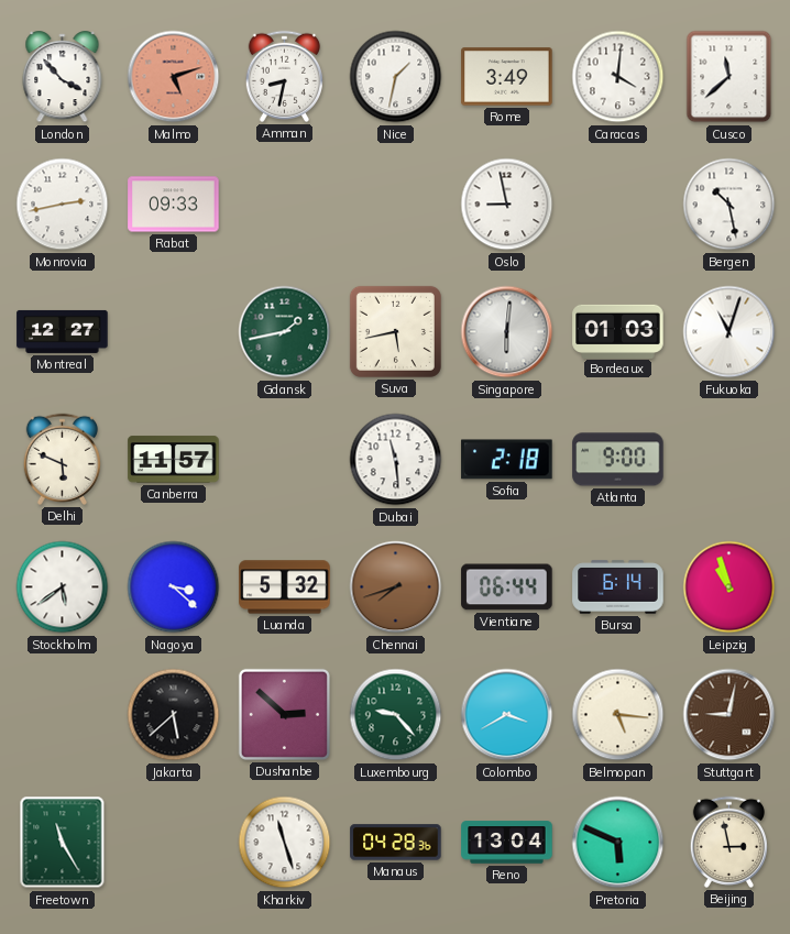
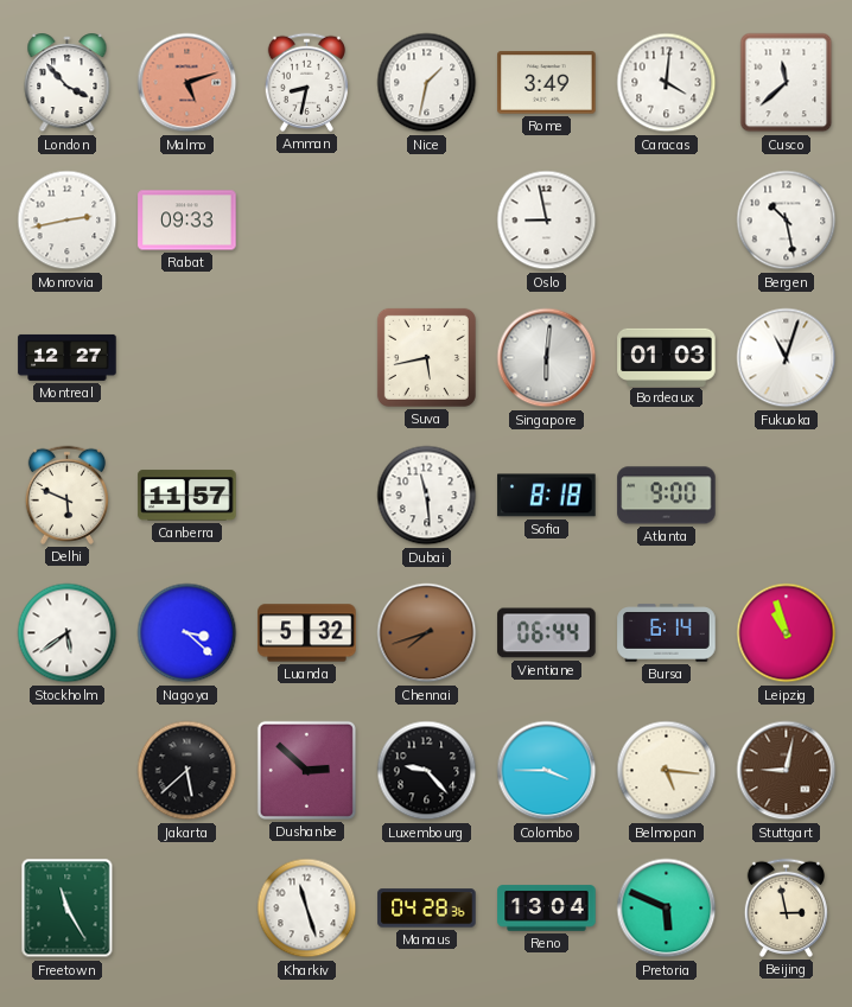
Gdansk: 1:43 -> none
Sofia: 2:18 -> 8:18
Luxembourg dial: green -> black
Colombo: 3:40 -> 3:45
